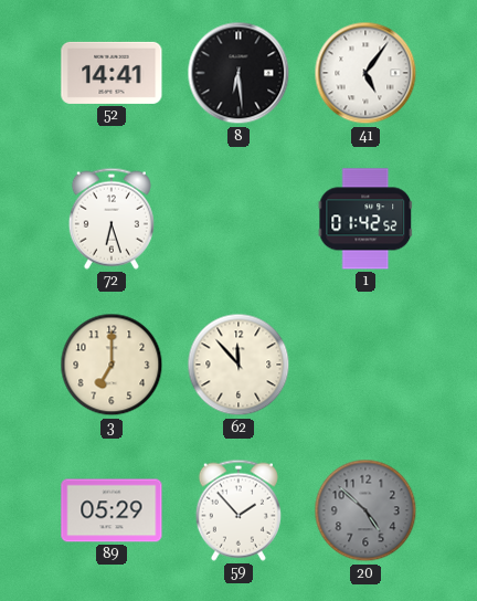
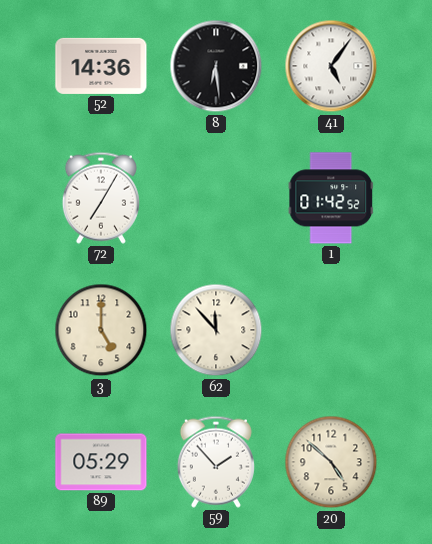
52: 14:41 -> 14:36
72: 6:27 -> 7:05
3: 7:00 -> 5:00
20 dial: grey -> cream
